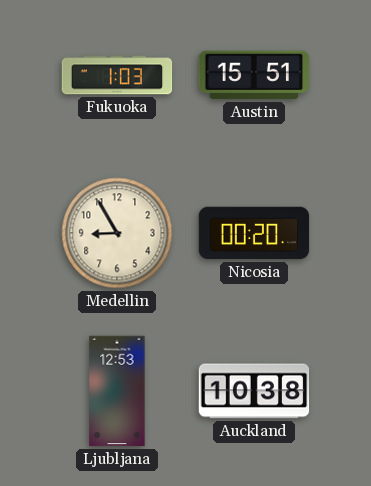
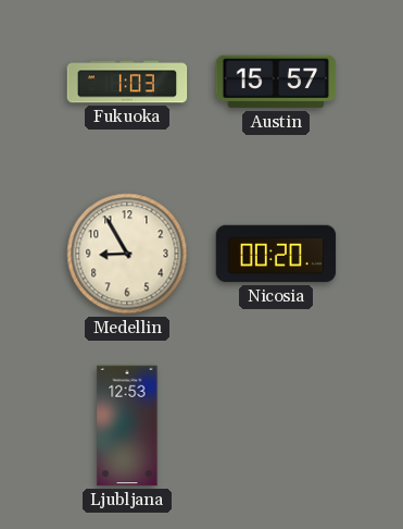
Austin: 15:51 -> 15:57
Auckland: 10:38 -> none
